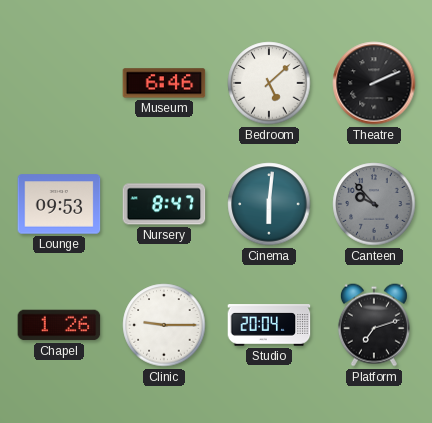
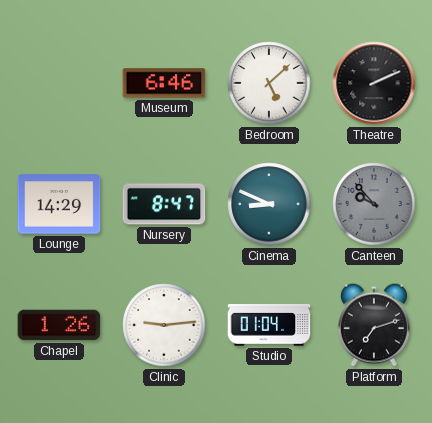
Lounge: 09:53 -> 14:29
Cinema: 6:01 -> 8:49
Clinic: 9:15 -> 9:14
Studio: 20:04 -> 01:04
